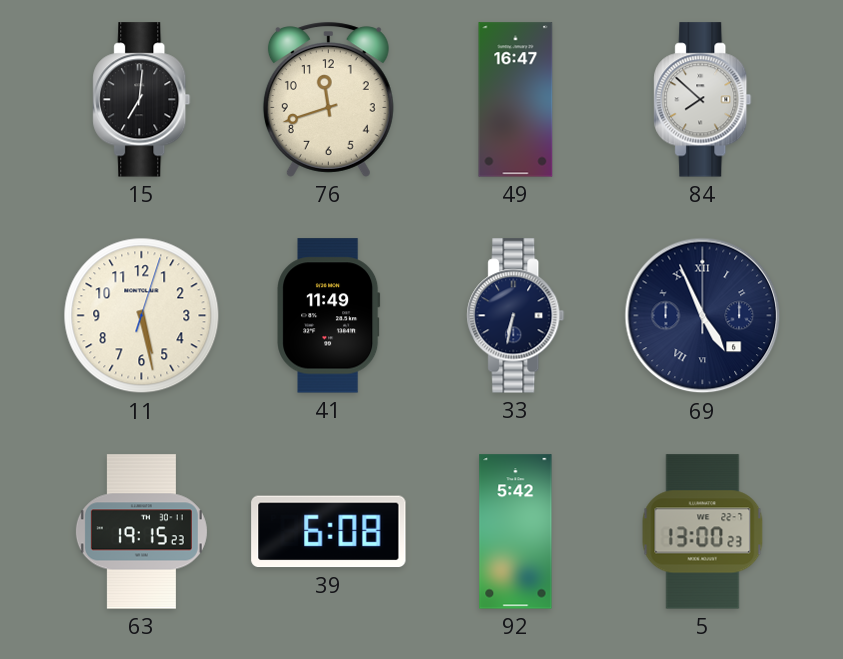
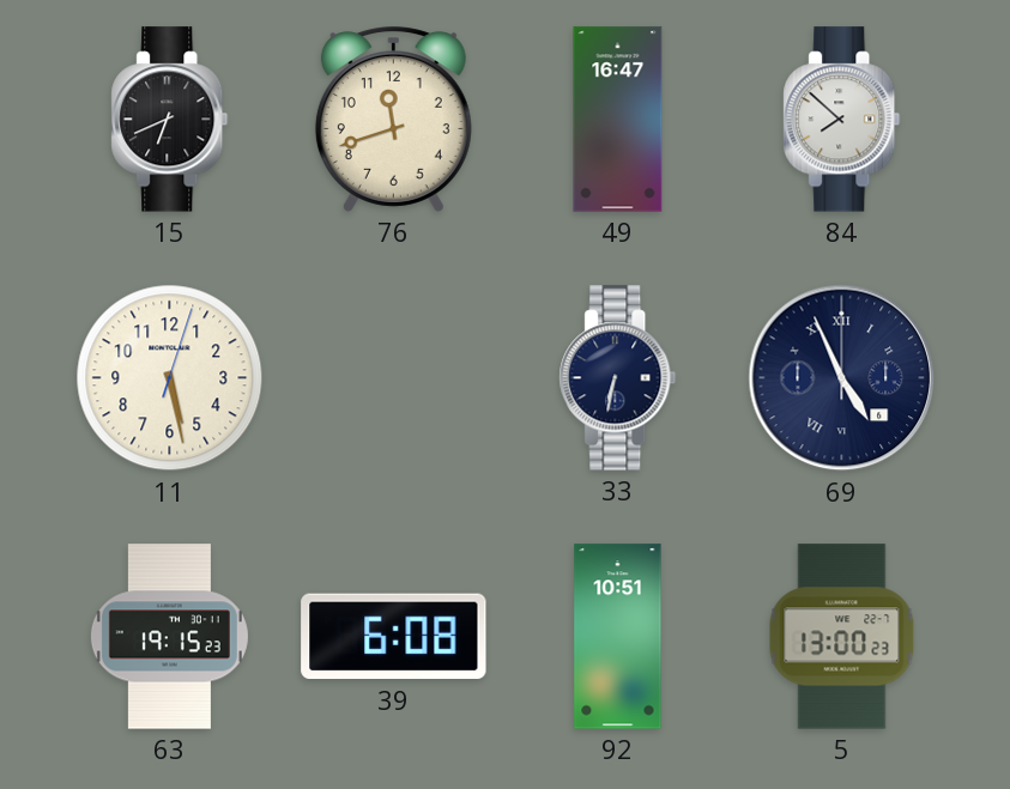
15: 7:01 -> 6:41
41: 11:49 -> none
92: 5:42 -> 10:51
